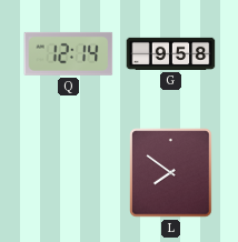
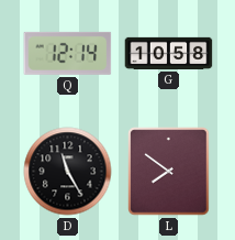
G: 9:58 -> 10:58
D: none -> 11:25
